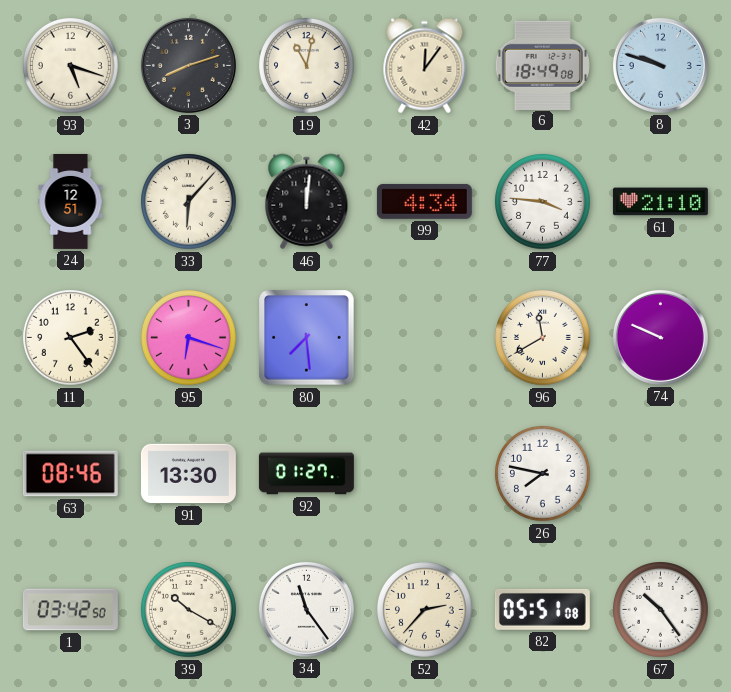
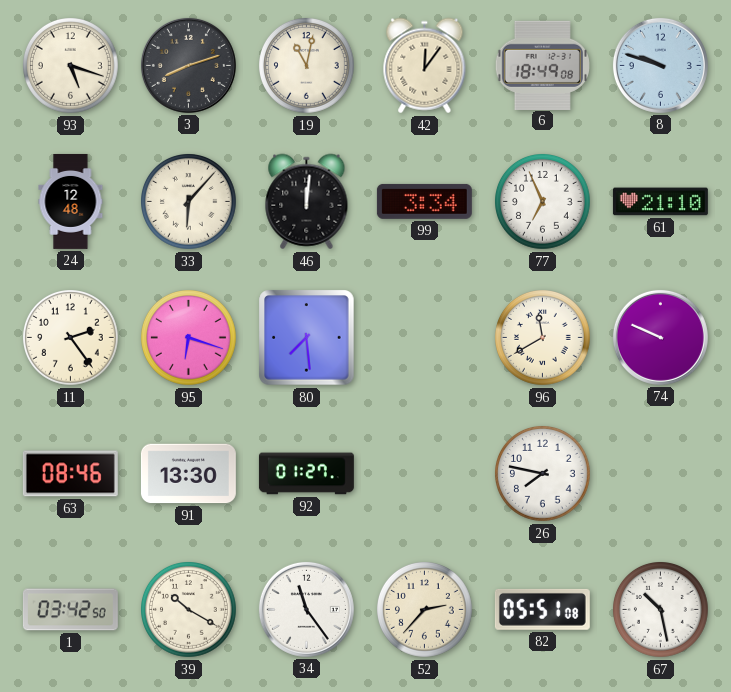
24: 12:51 -> 12:48
99: 4:34 -> 3:34
77: 3:46 -> 6:56
67: 10:24 -> 10:28
